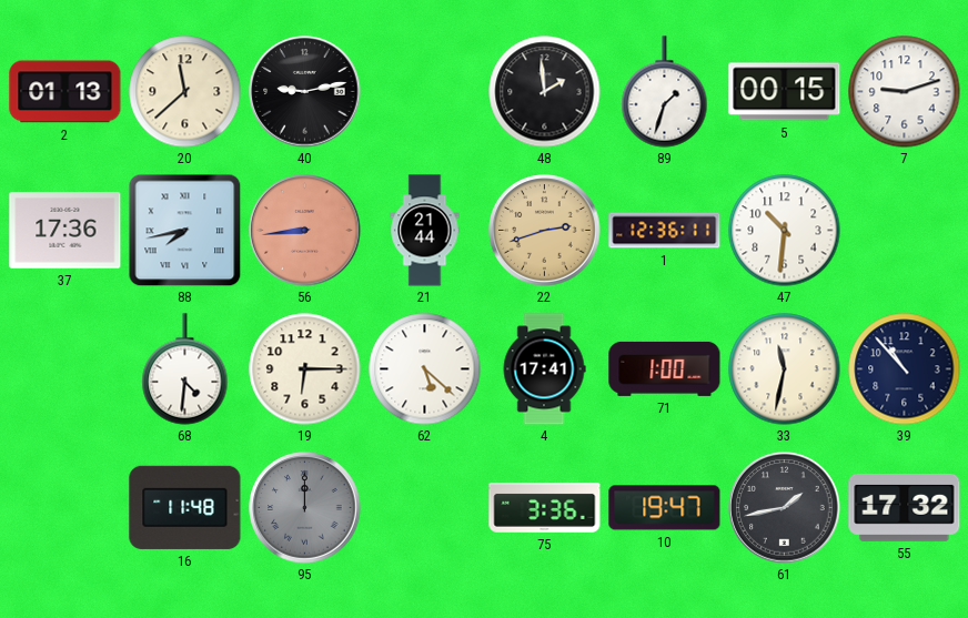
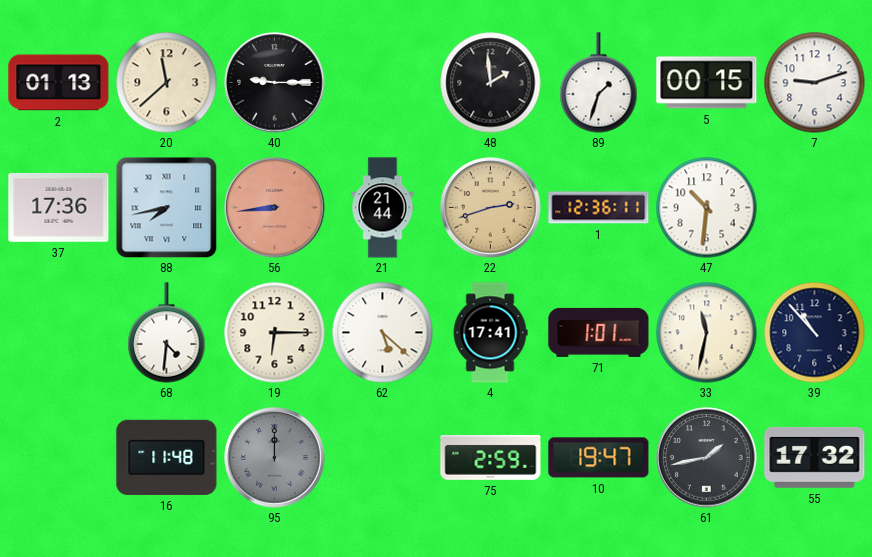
40: 9:13 -> 9:15
71: 1:00 -> 1:01
75: 3:36 -> 2:59
